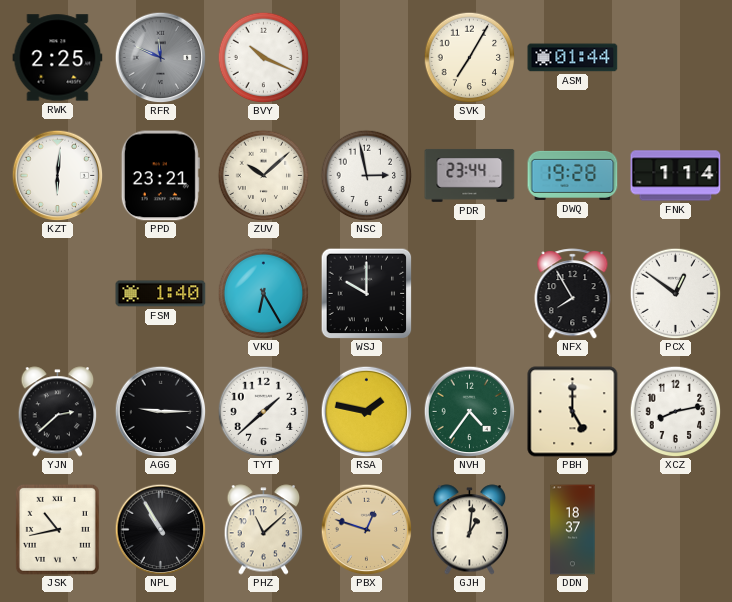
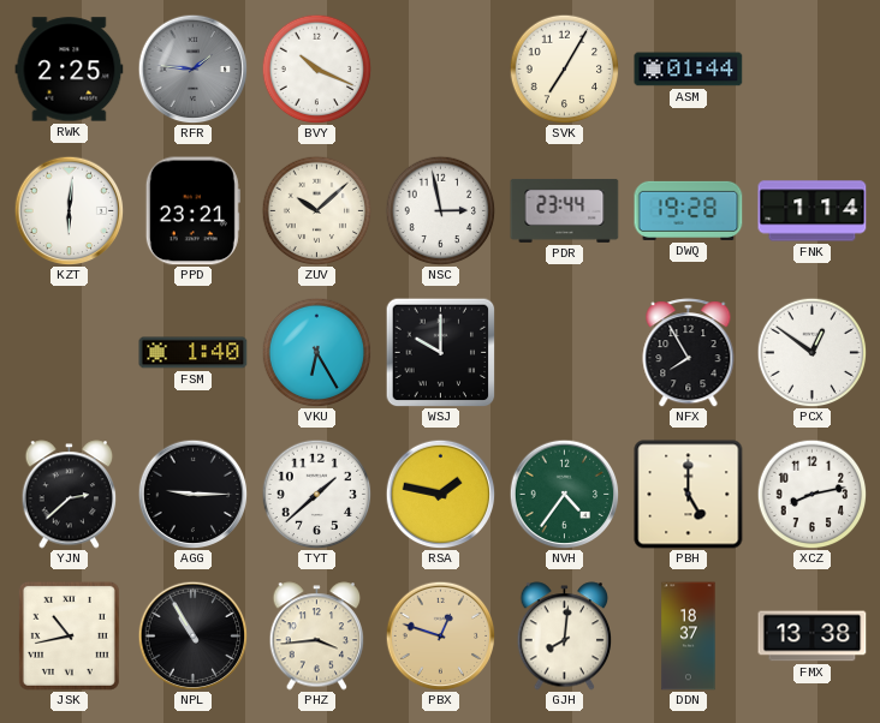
RFR: 11:49 -> 1:46
PHZ: 11:08 -> 3:44
GJH: 1:01 -> 8:01
FMX: none -> 13:38
